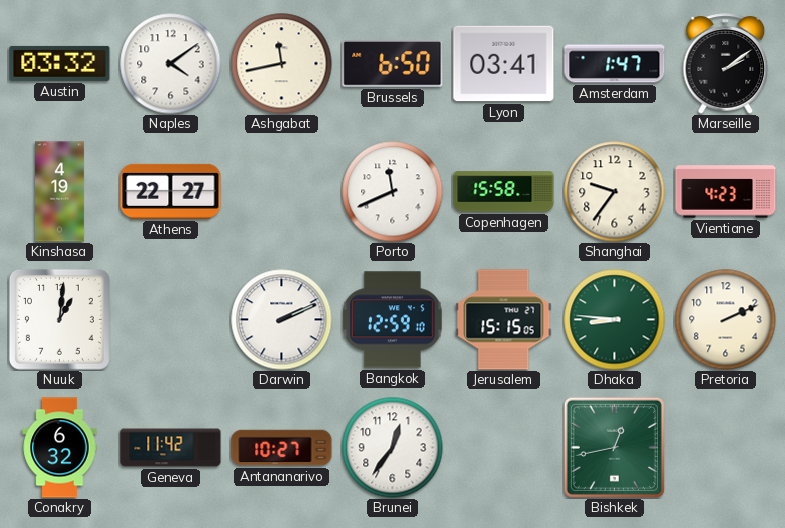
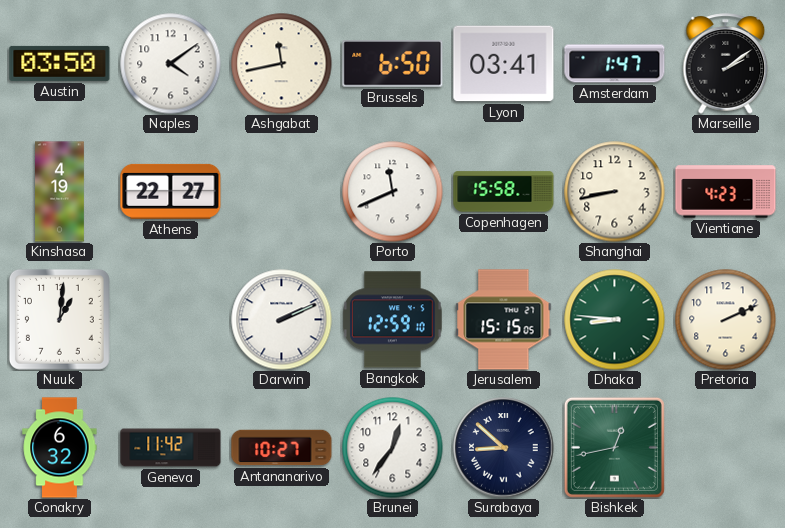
Austin: 03:32 -> 03:50
Shanghai: 9:36 -> 8:43
Surabaya: none -> 8:52
